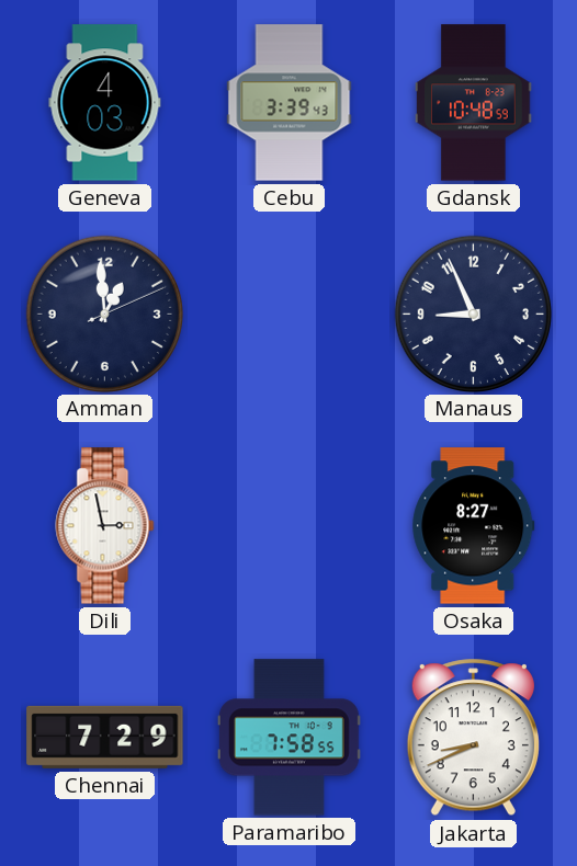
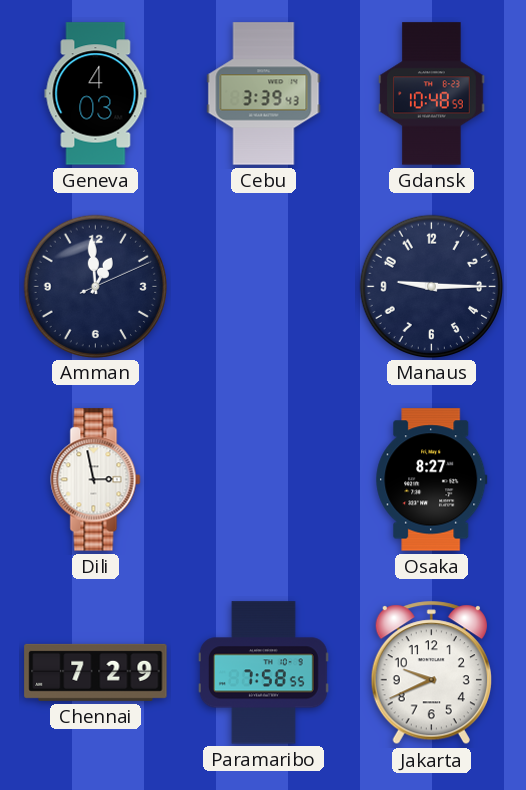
Manaus: 8:56 -> 9:15
Jakarta: 8:41 -> 9:41
